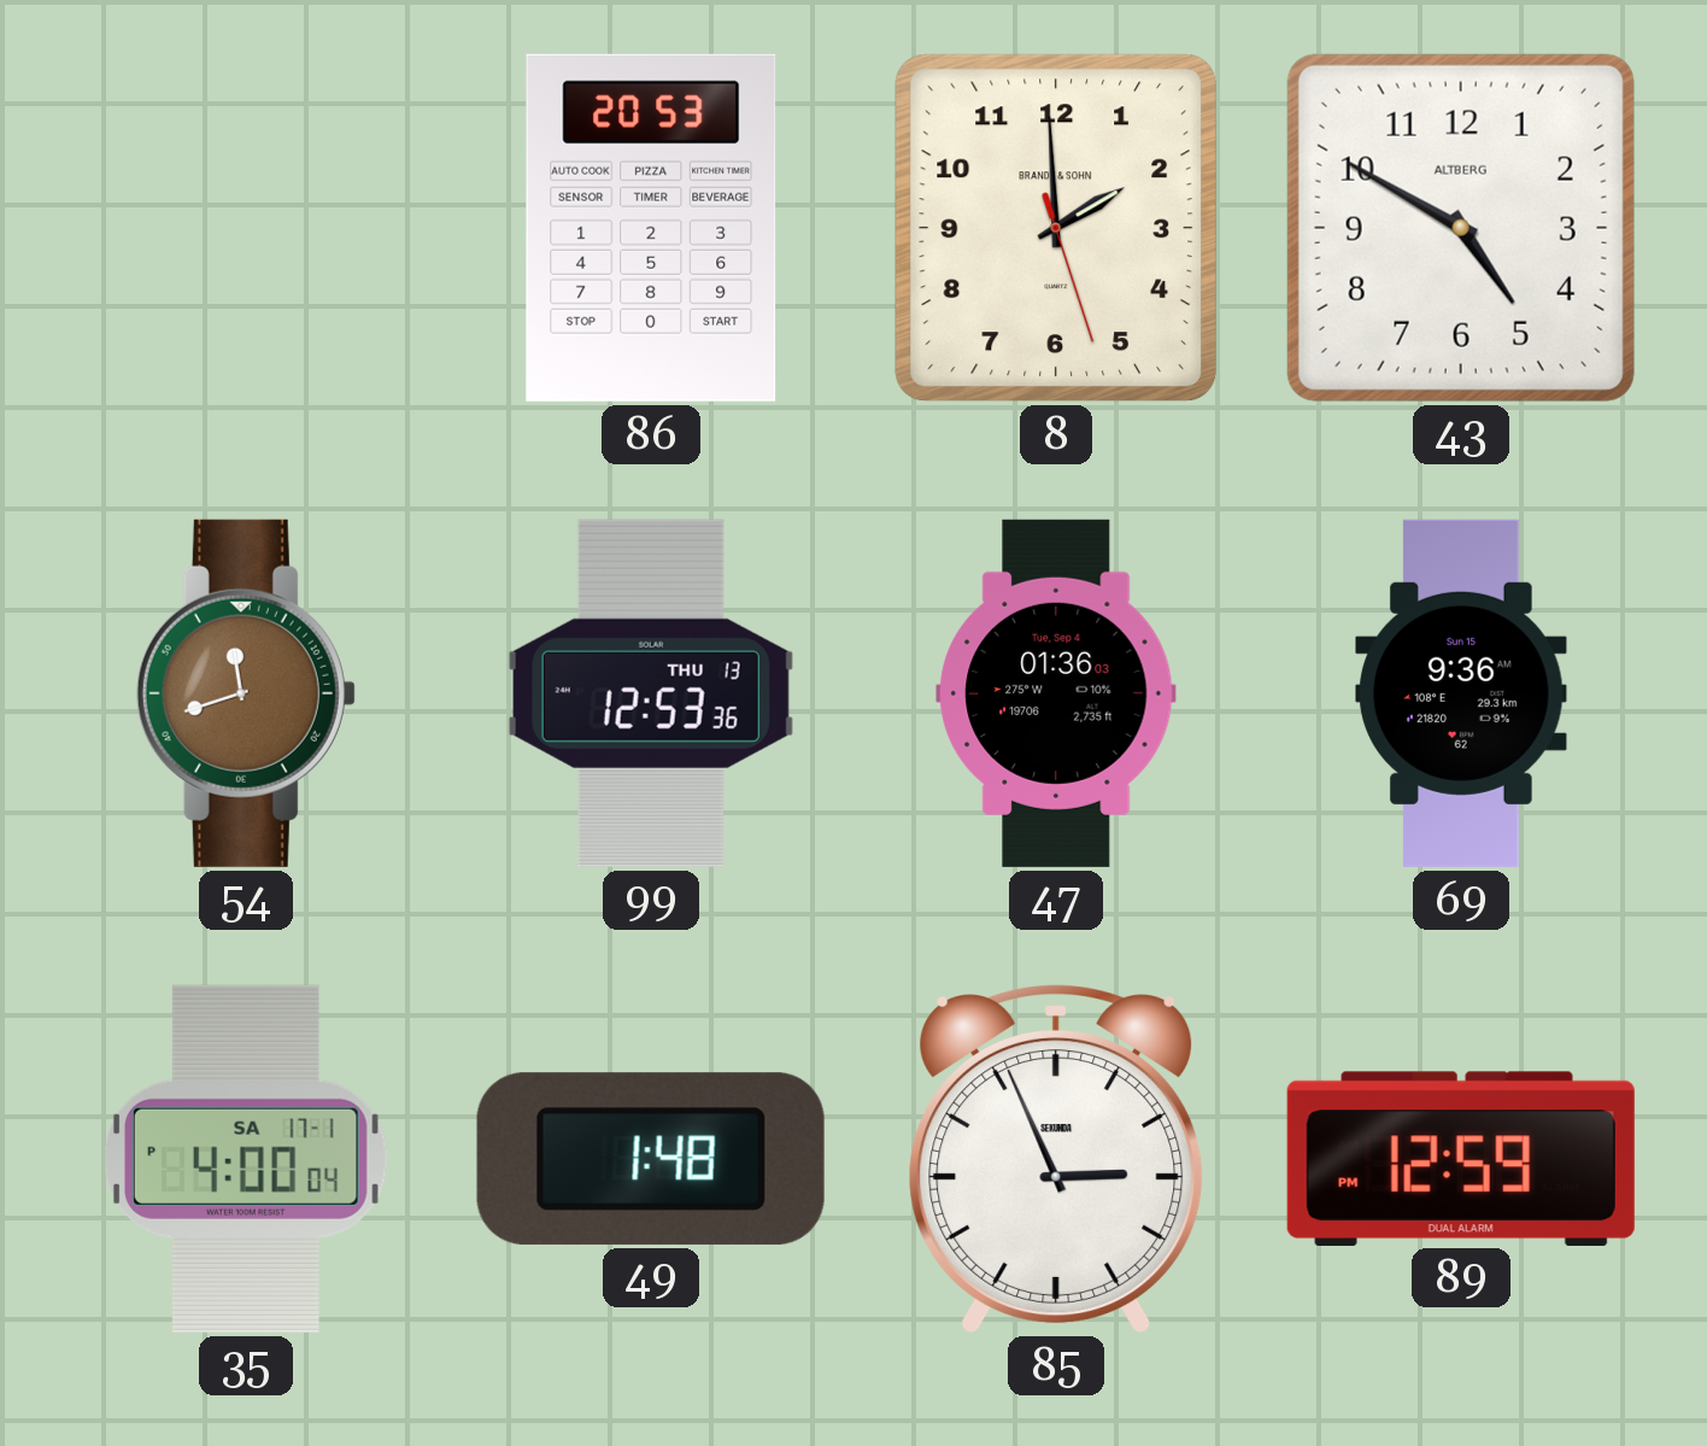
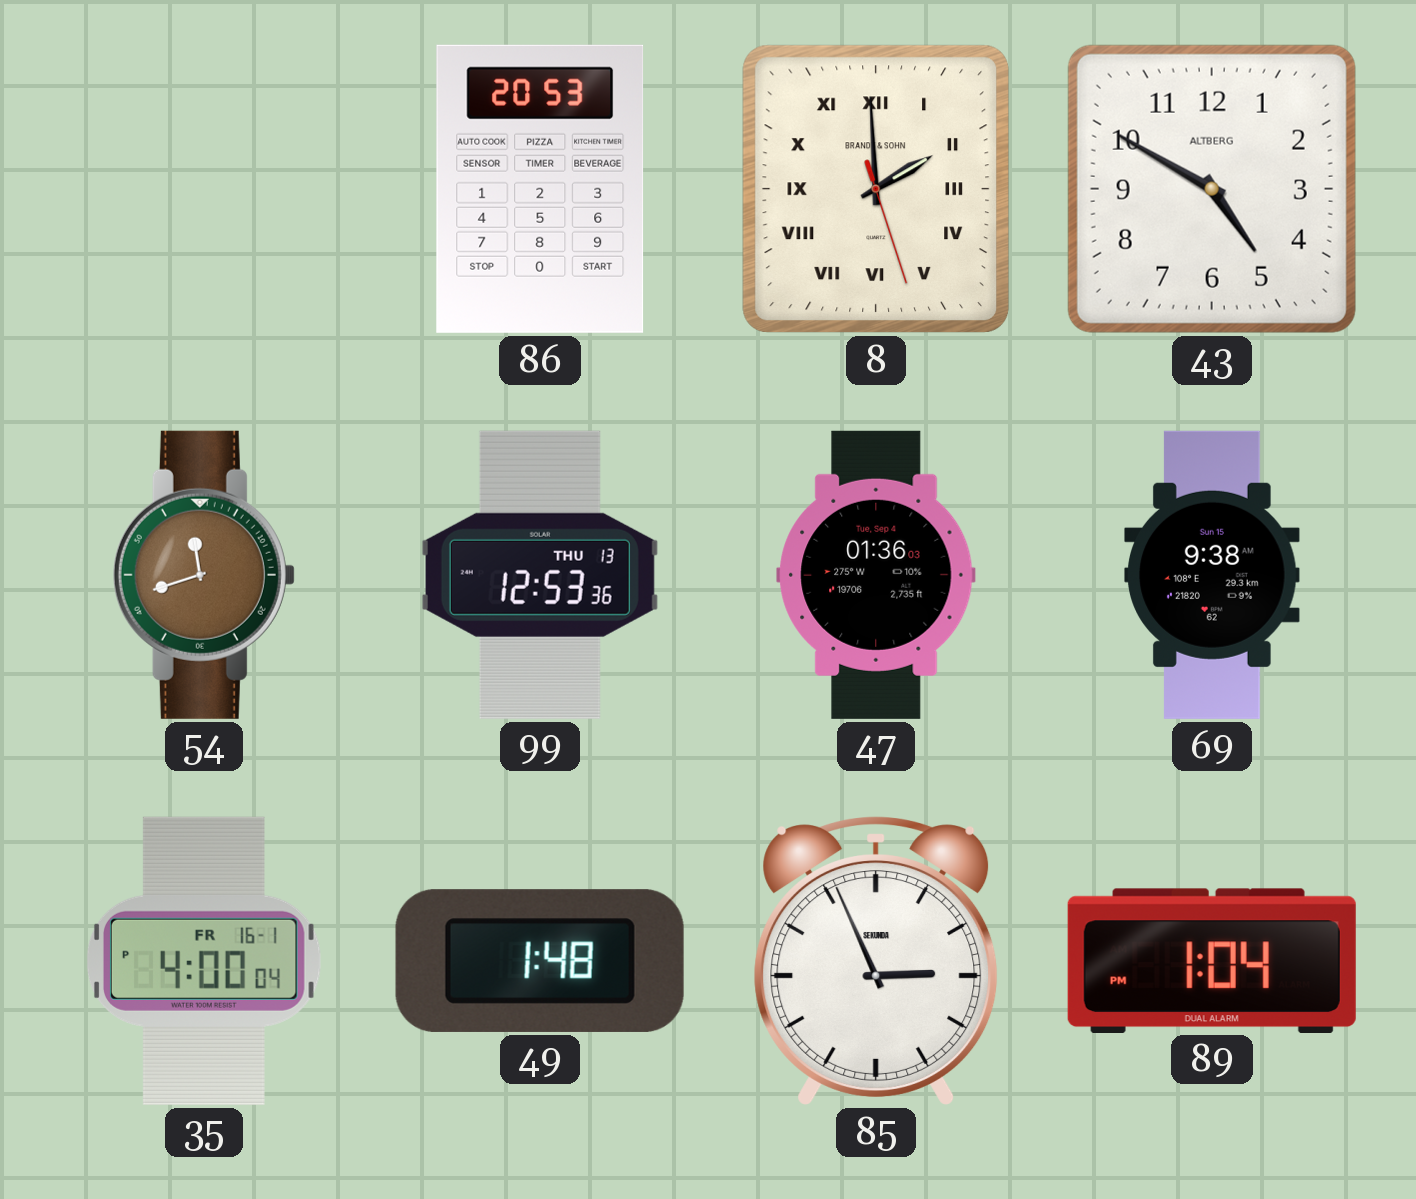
8 numerals: Arabic -> Roman
69: 9:36 -> 9:38
35 date: SA 17-1 -> FR 16-1
89: 12:59 -> 1:04
